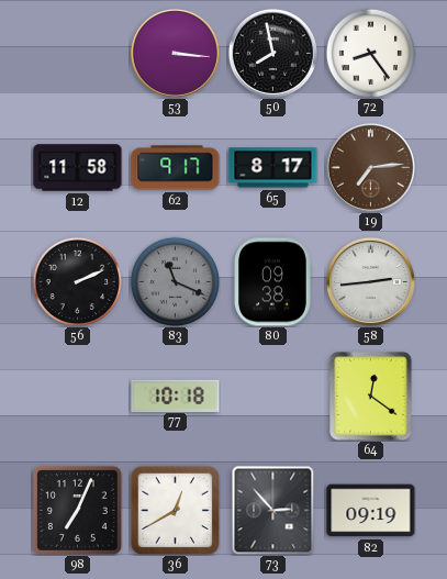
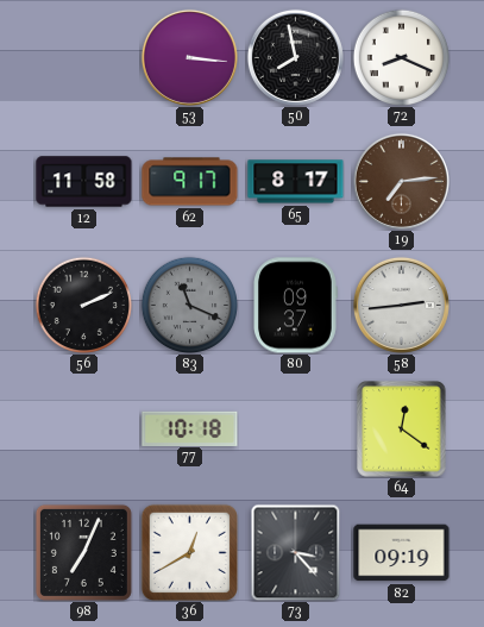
72: 8:24 -> 8:19
80: 09:38 -> 09:37
73: 2:53 -> 3:23
